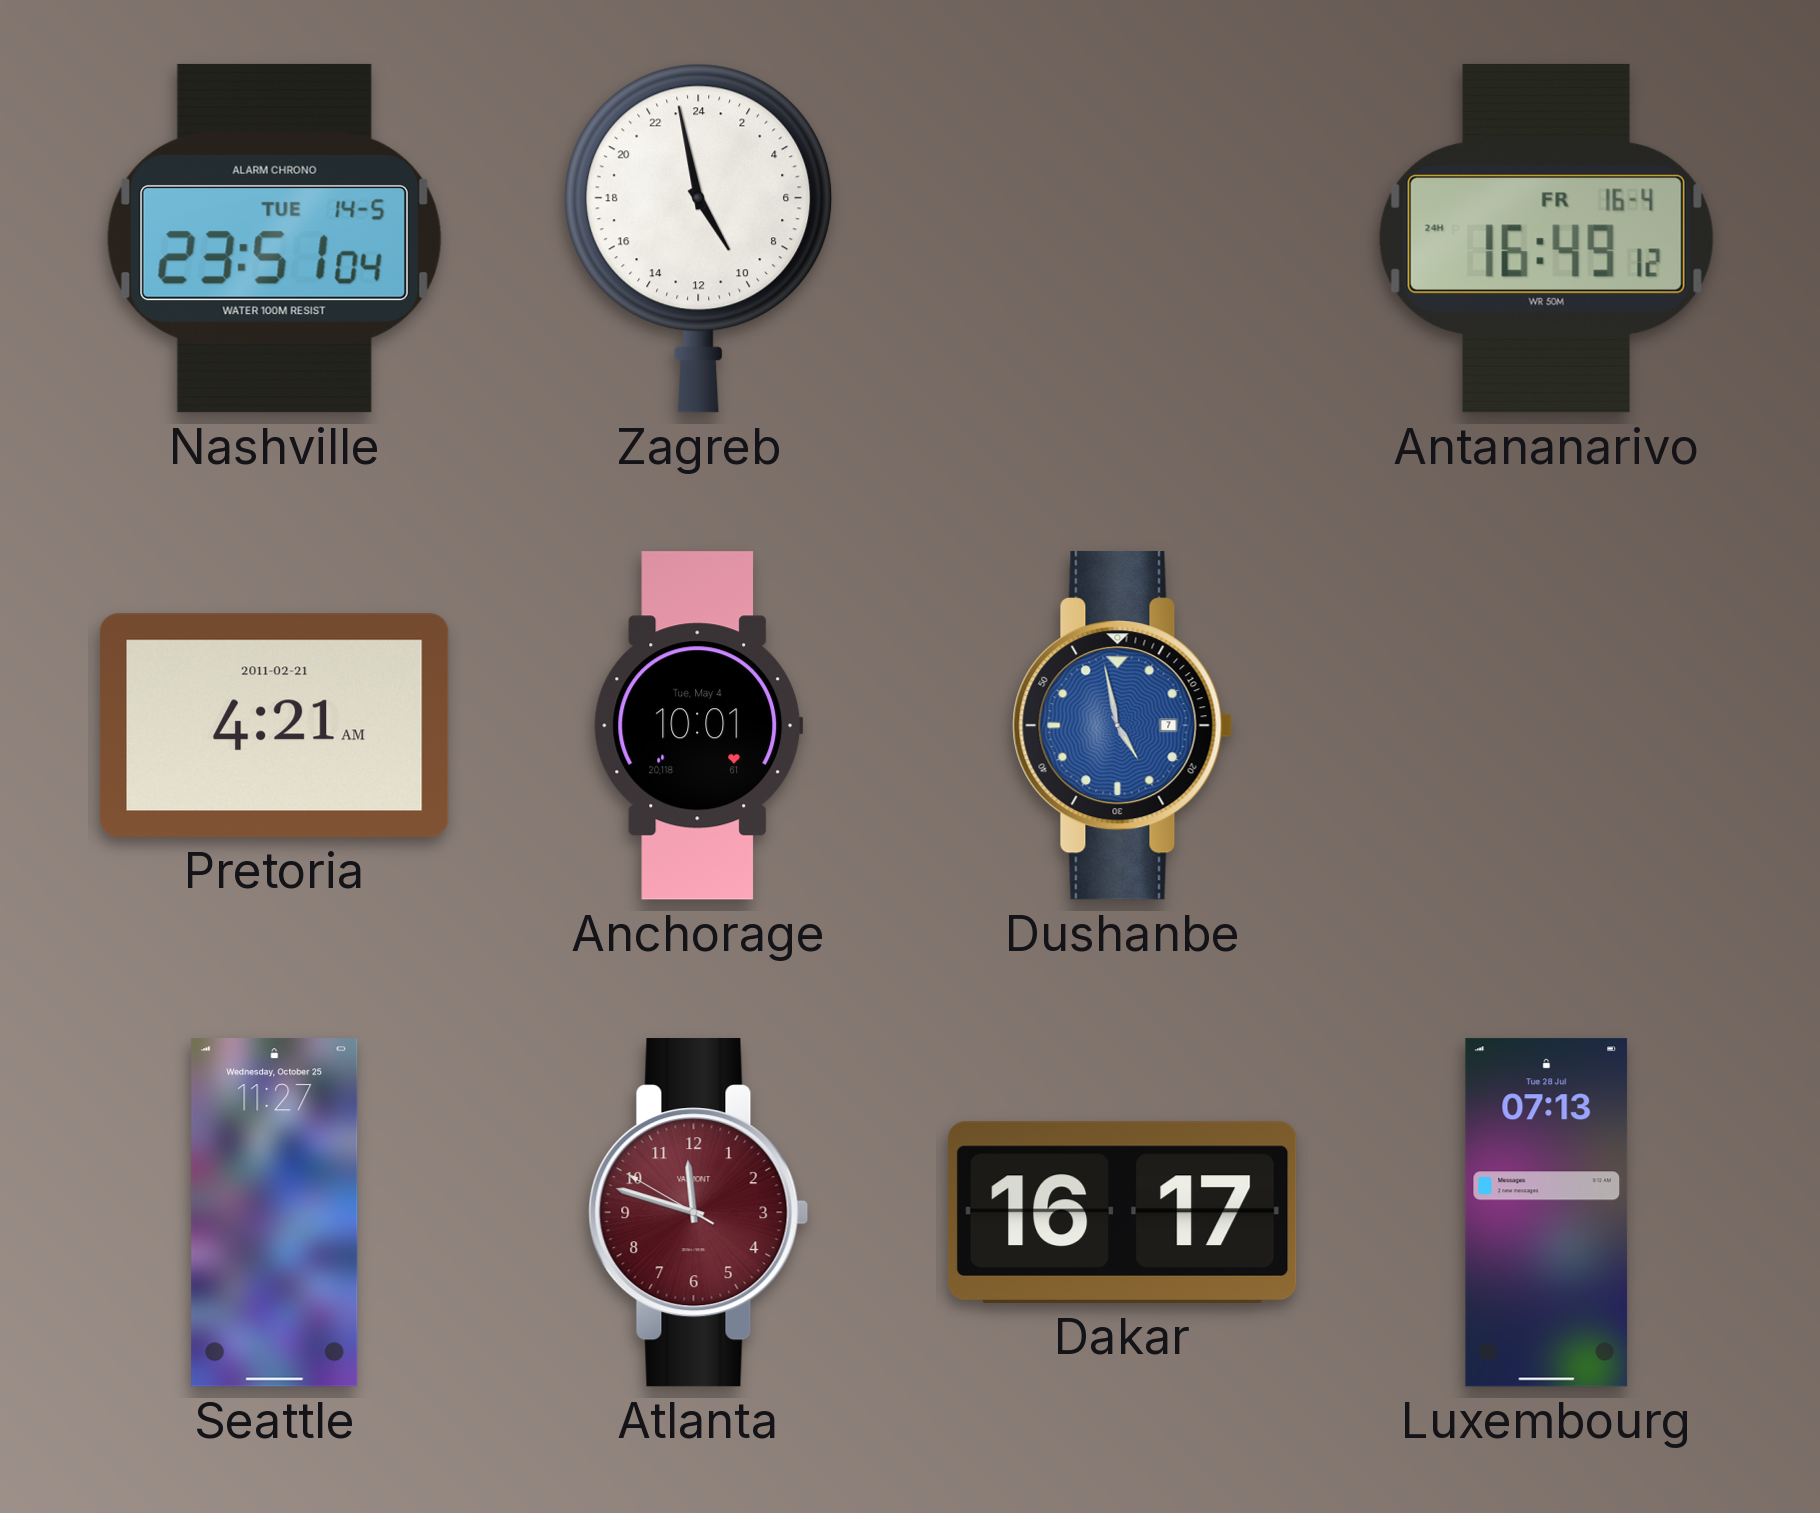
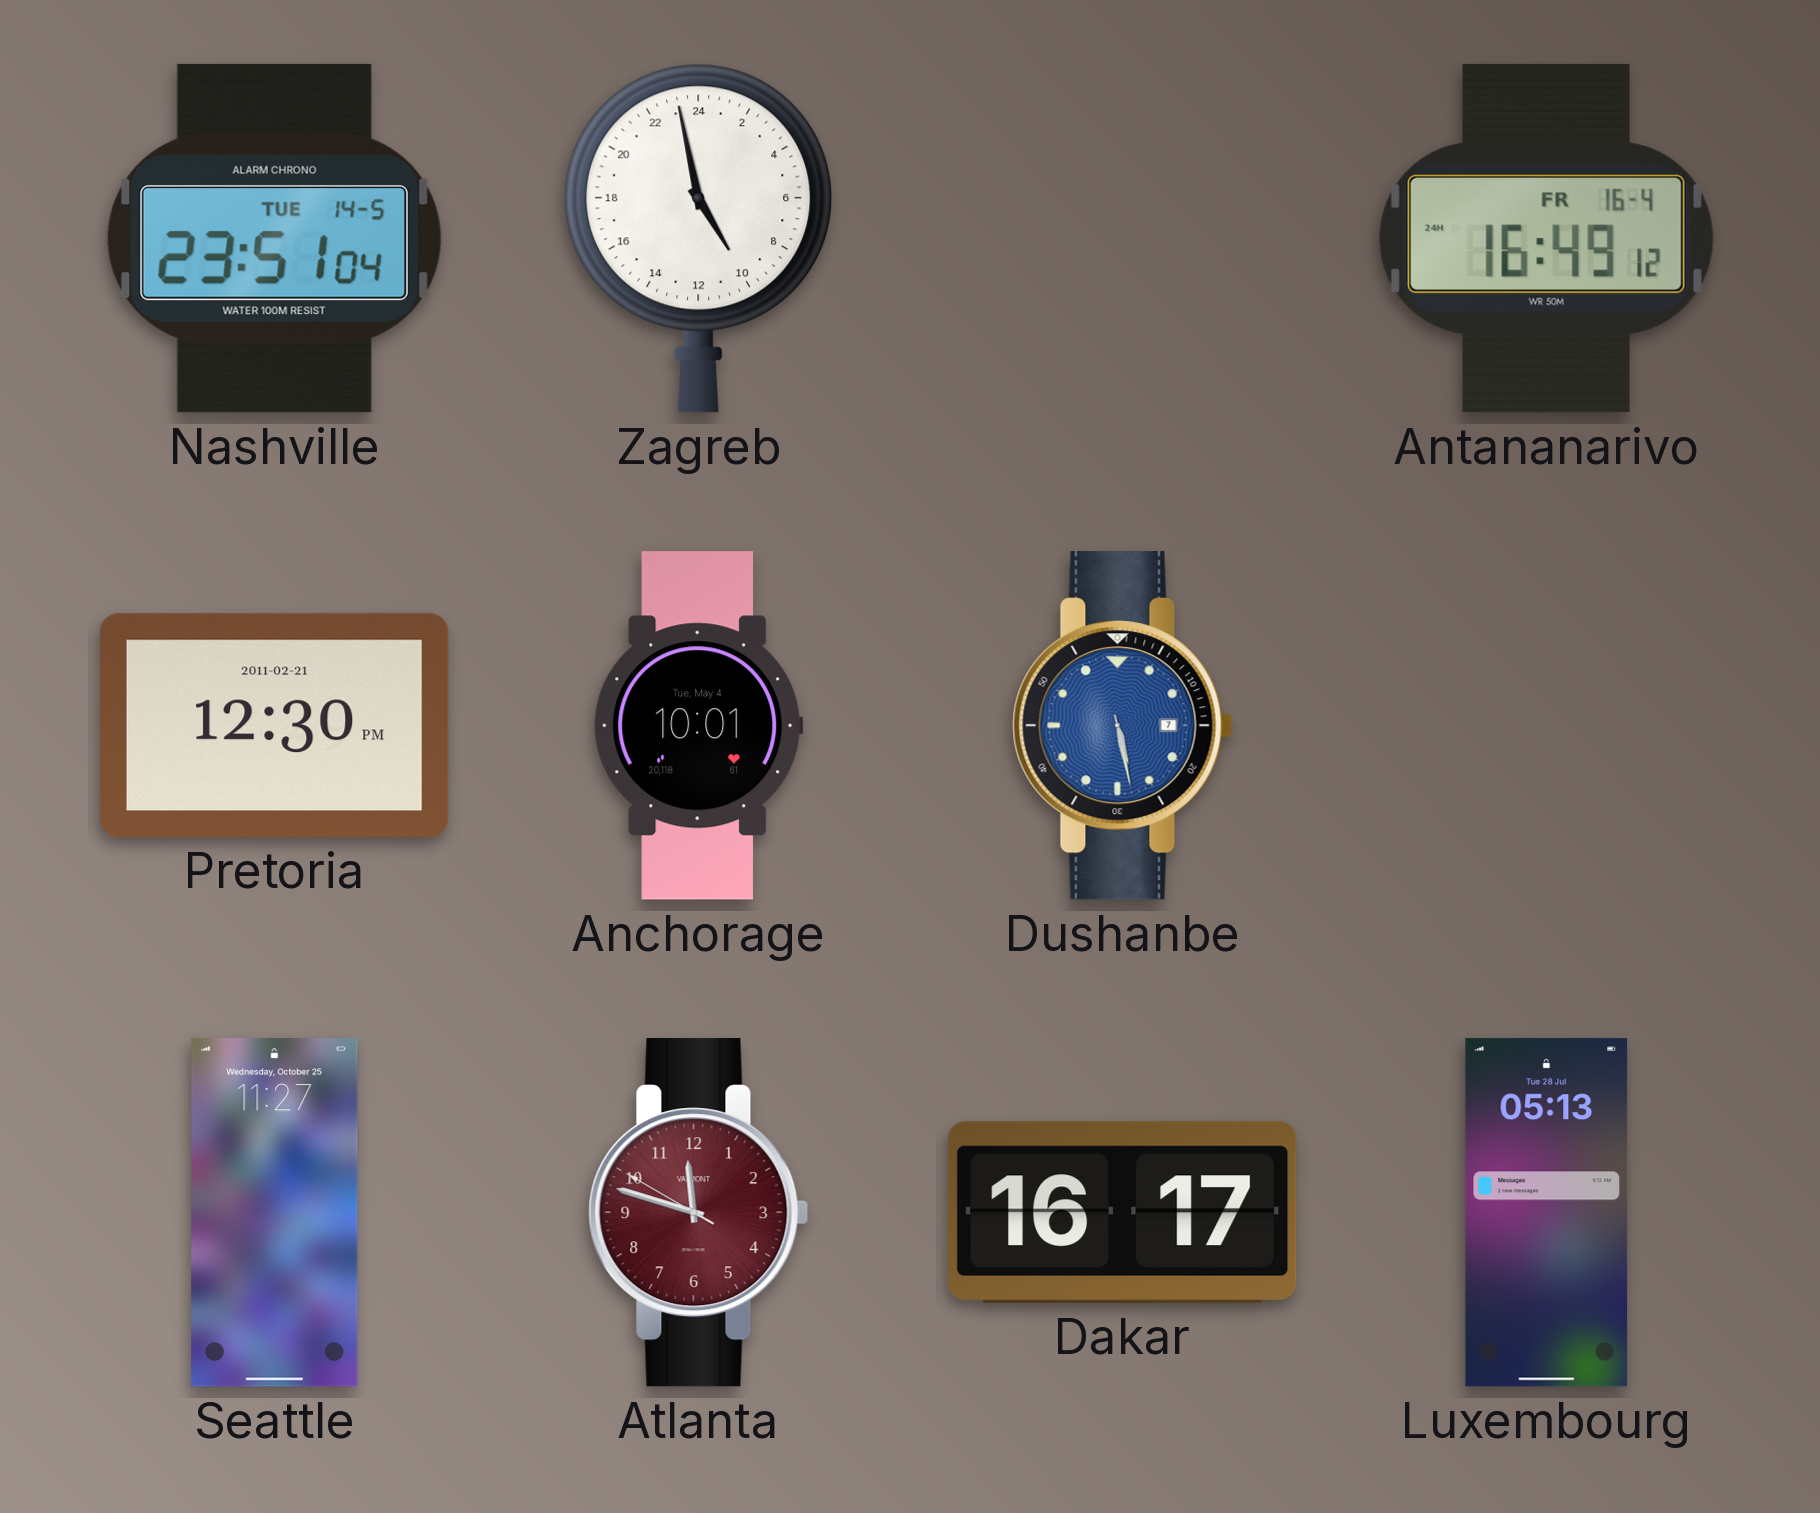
Pretoria: 4:21 -> 12:30
Dushanbe: 4:58 -> 5:28
Luxembourg: 07:13 -> 05:13
